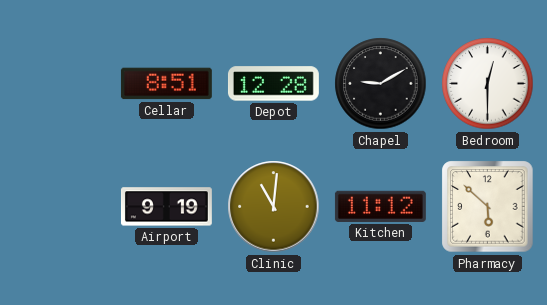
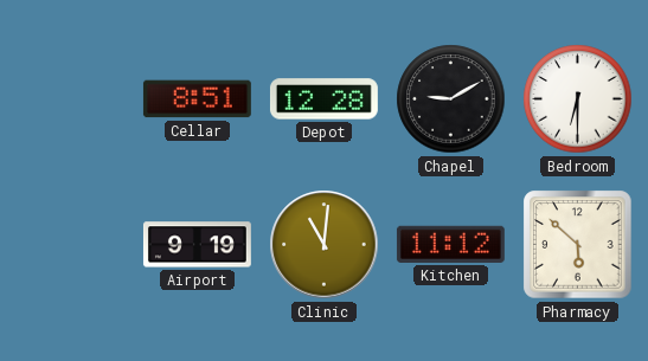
Bedroom: 12:30 -> 6:30
